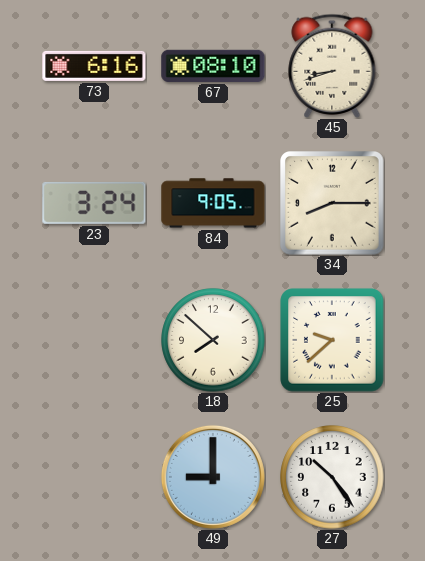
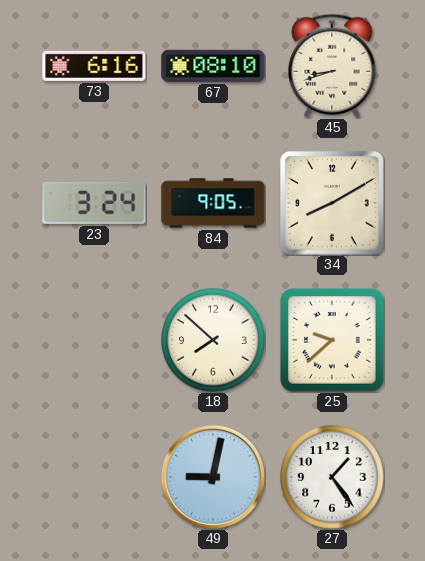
34: 8:15 -> 8:10
49: 9:00 -> 9:02
27: 10:24 -> 1:24
